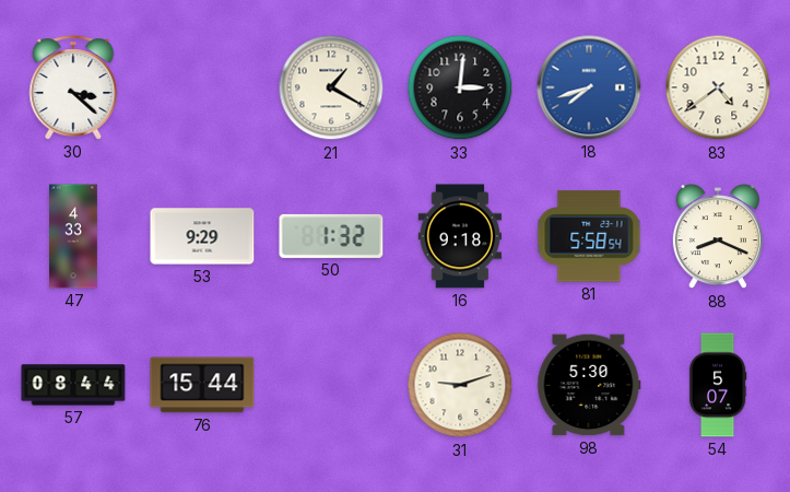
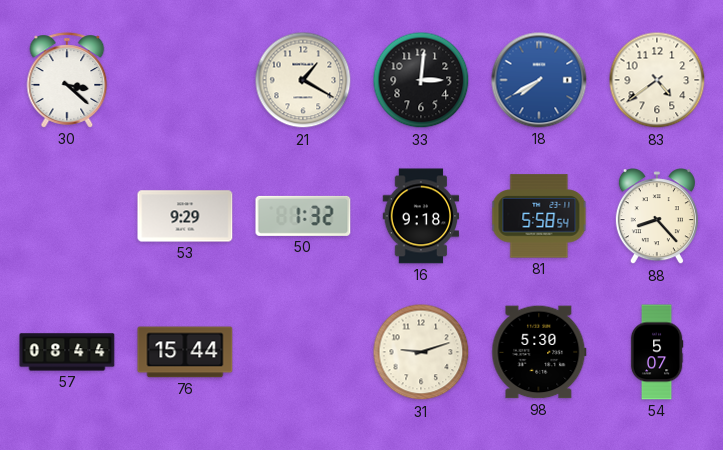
18: 7:42 -> 7:40
47: 4:33 -> none
88: 8:19 -> 8:23
